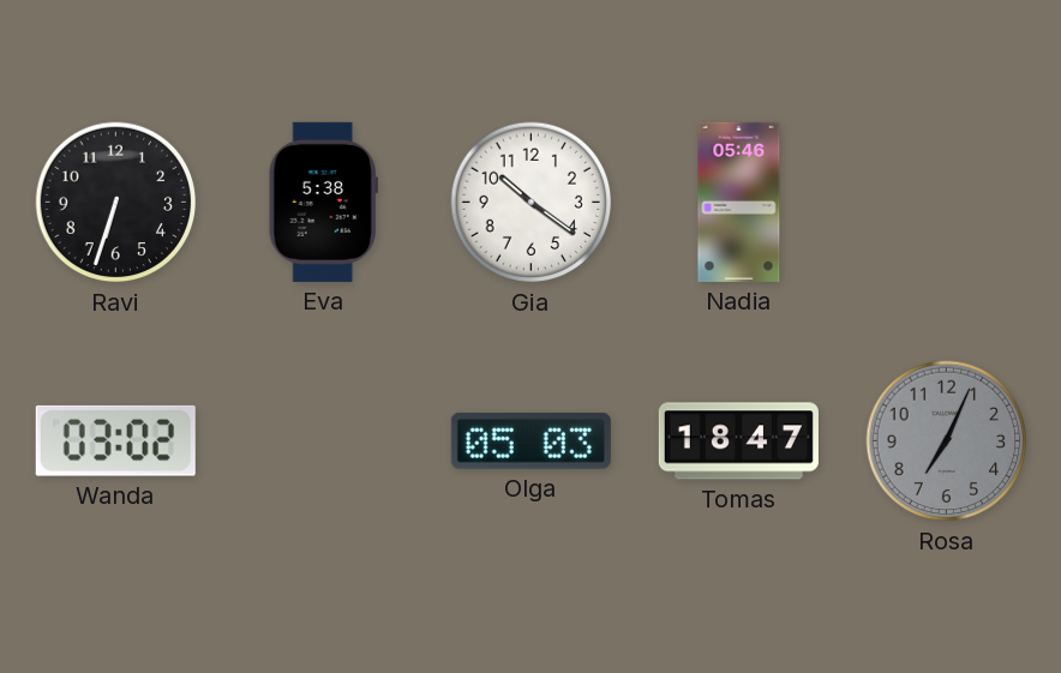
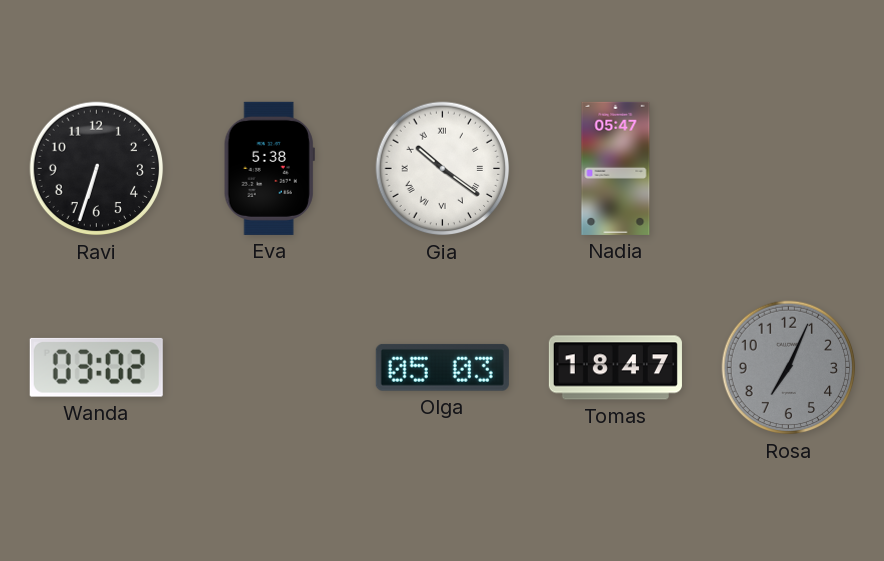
Gia numerals: Arabic -> Roman
Nadia: 05:46 -> 05:47
